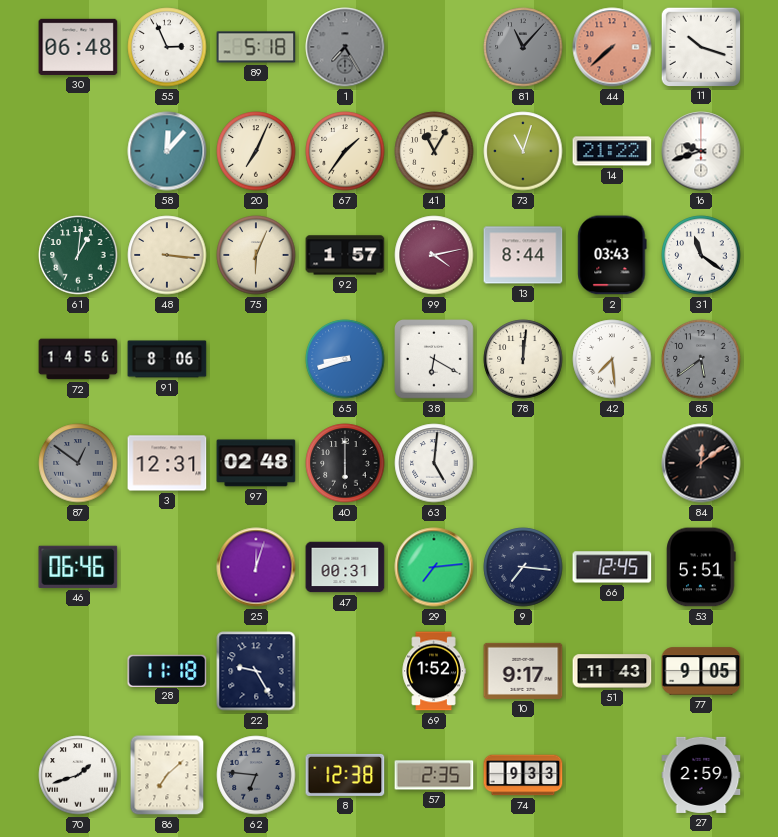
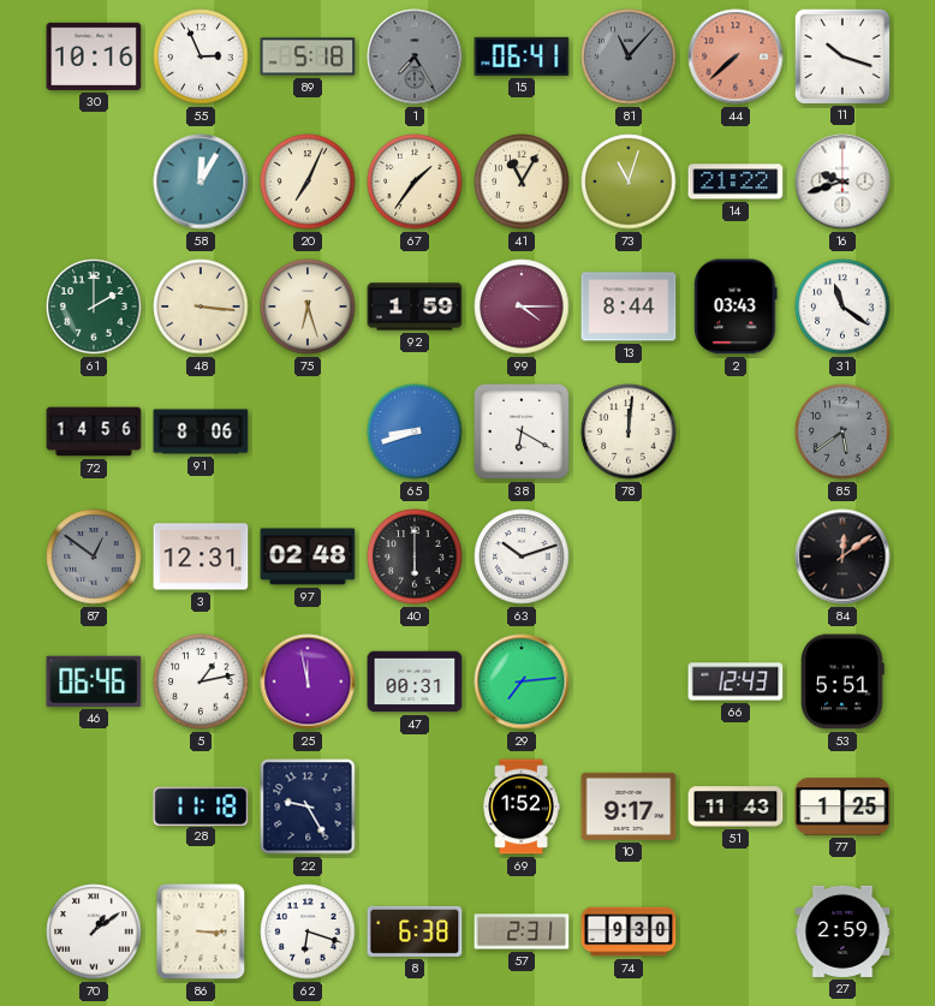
30: 06:48 -> 10:16
15: none -> 06:41
58: 12:07 -> 12:05
61: 1:01 -> 2:00
75: 6:04 -> 6:27
92: 1:57 -> 1:59
99: 4:13 -> 4:15
42: 7:29 -> none
63: 5:01 -> 10:12
5: none -> 1:13
25: 12:03 -> 11:58
9: 7:16 -> none
66: 12:45 -> 12:43
77: 9:05 -> 1:25
70: 1:42 -> 1:09
86: 7:08 -> 3:15
62: 6:46 -> 6:18
62 dial: grey -> white
8: 12:38 -> 6:38
57: 2:35 -> 2:31
74: 9:33 -> 9:30
